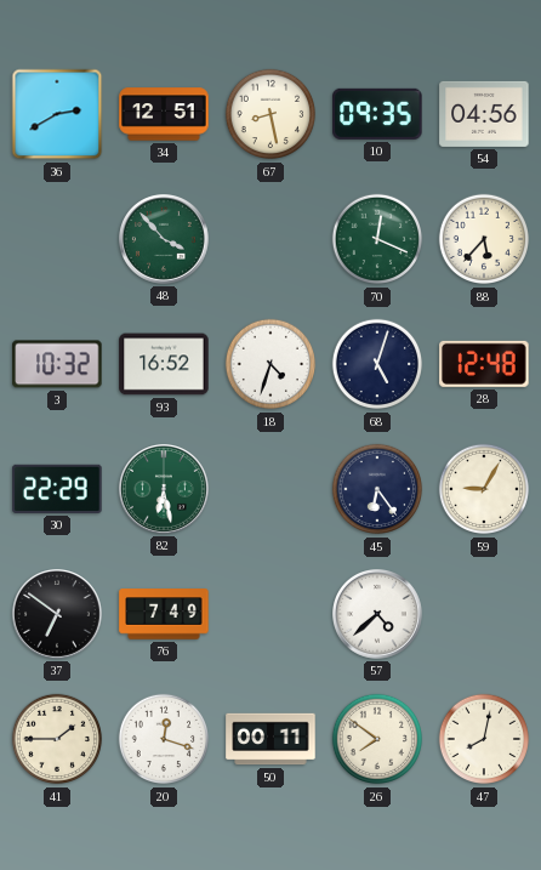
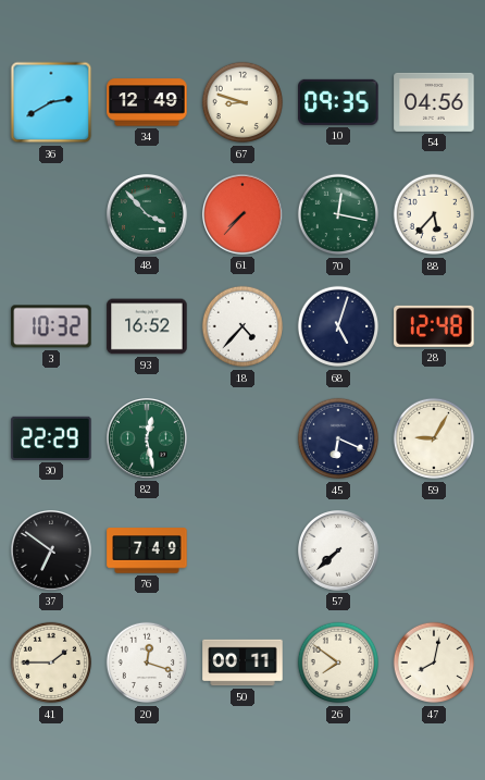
34: 12:51 -> 12:49
67: 8:28 -> 8:48
61: none -> 7:37
70: 12:19 -> 12:17
18: 4:33 -> 4:37
82: 6:28 -> 12:28
45: 6:24 -> 6:19
57: 4:38 -> 7:38
